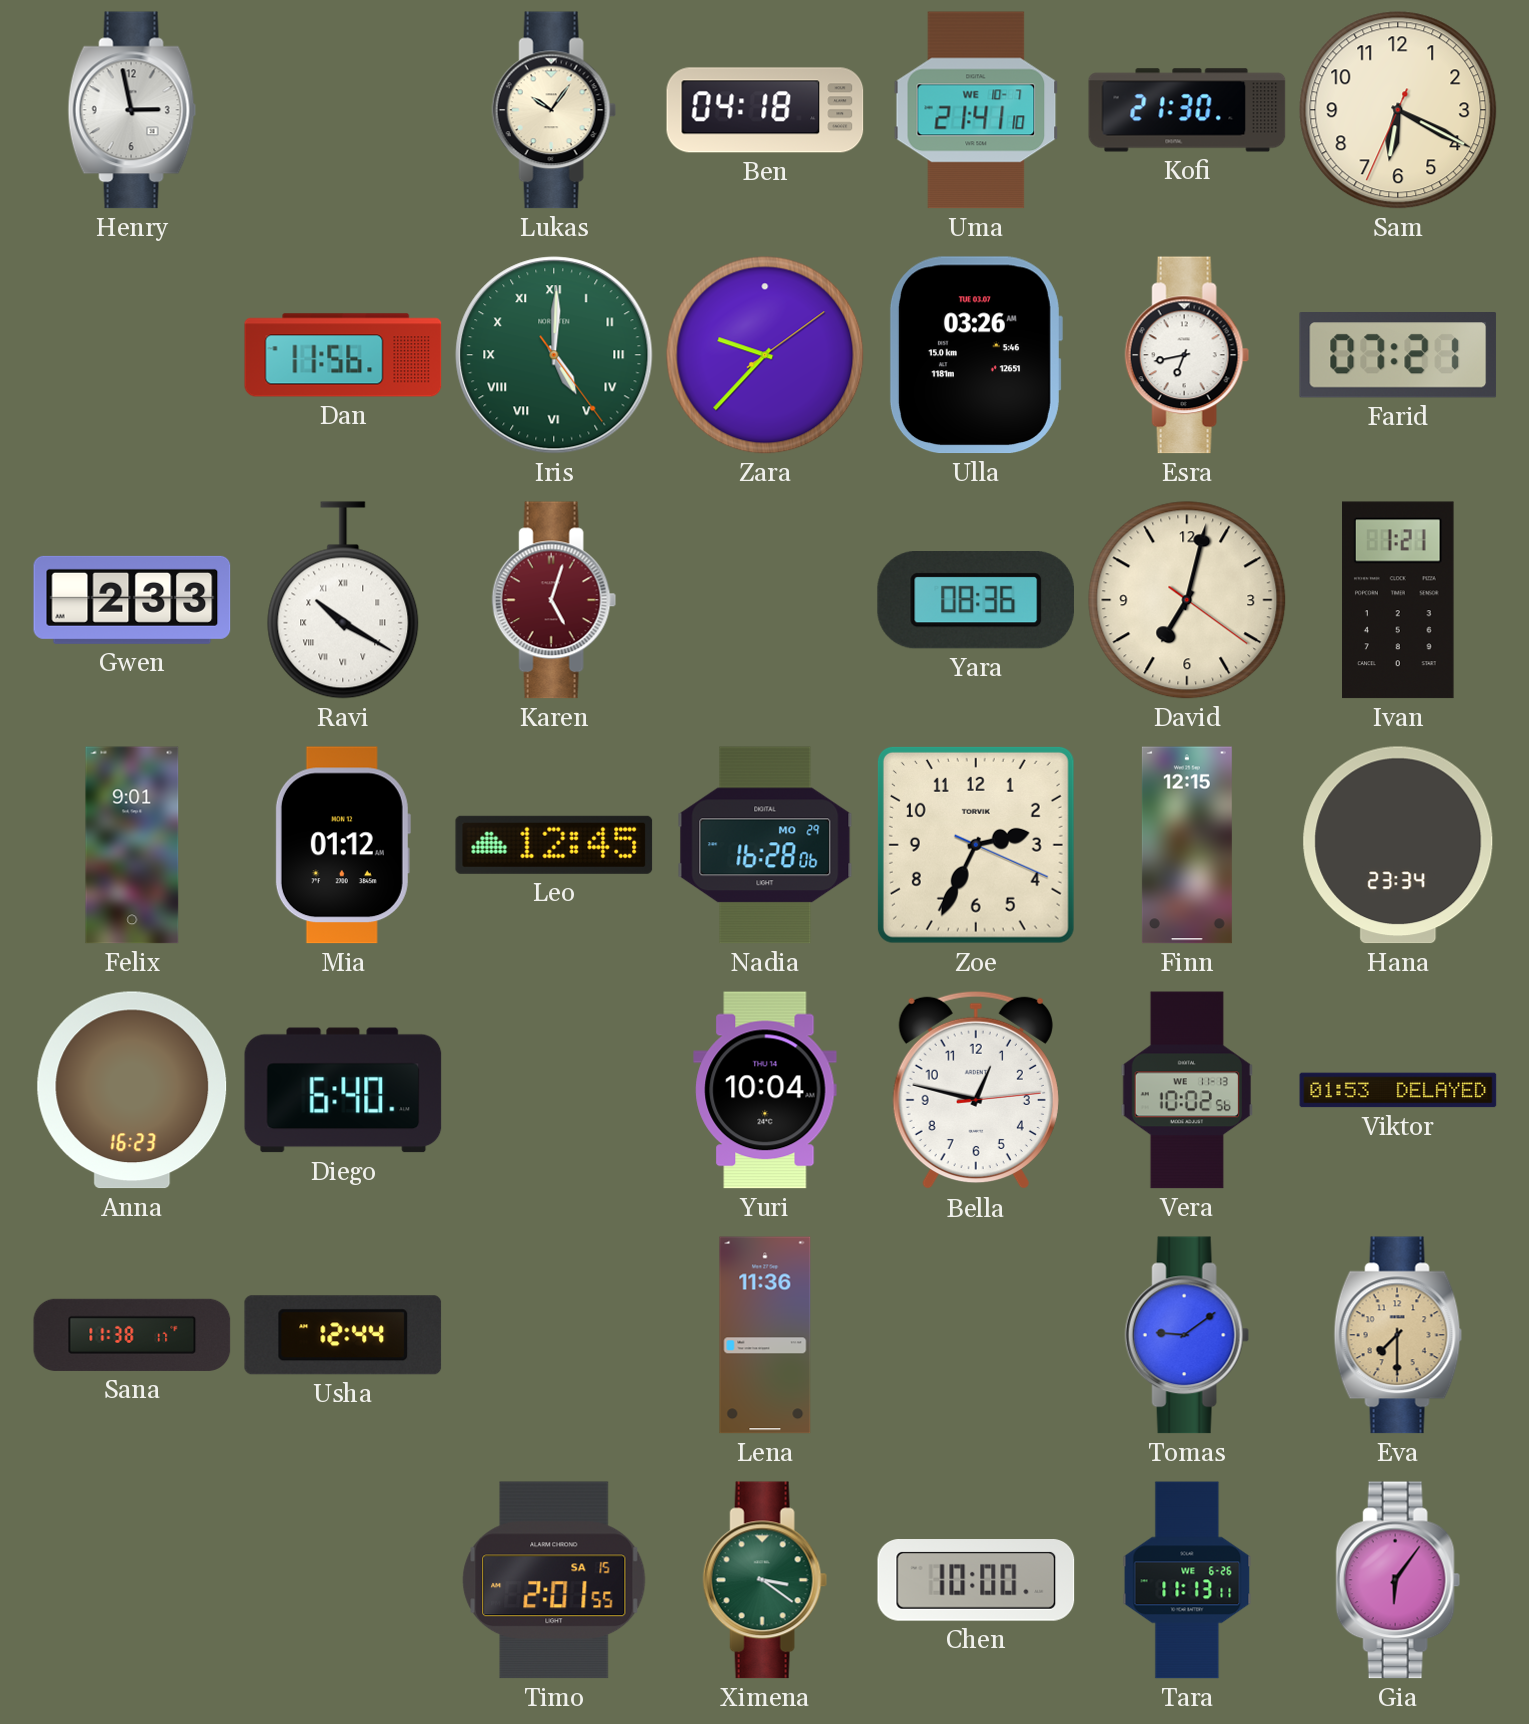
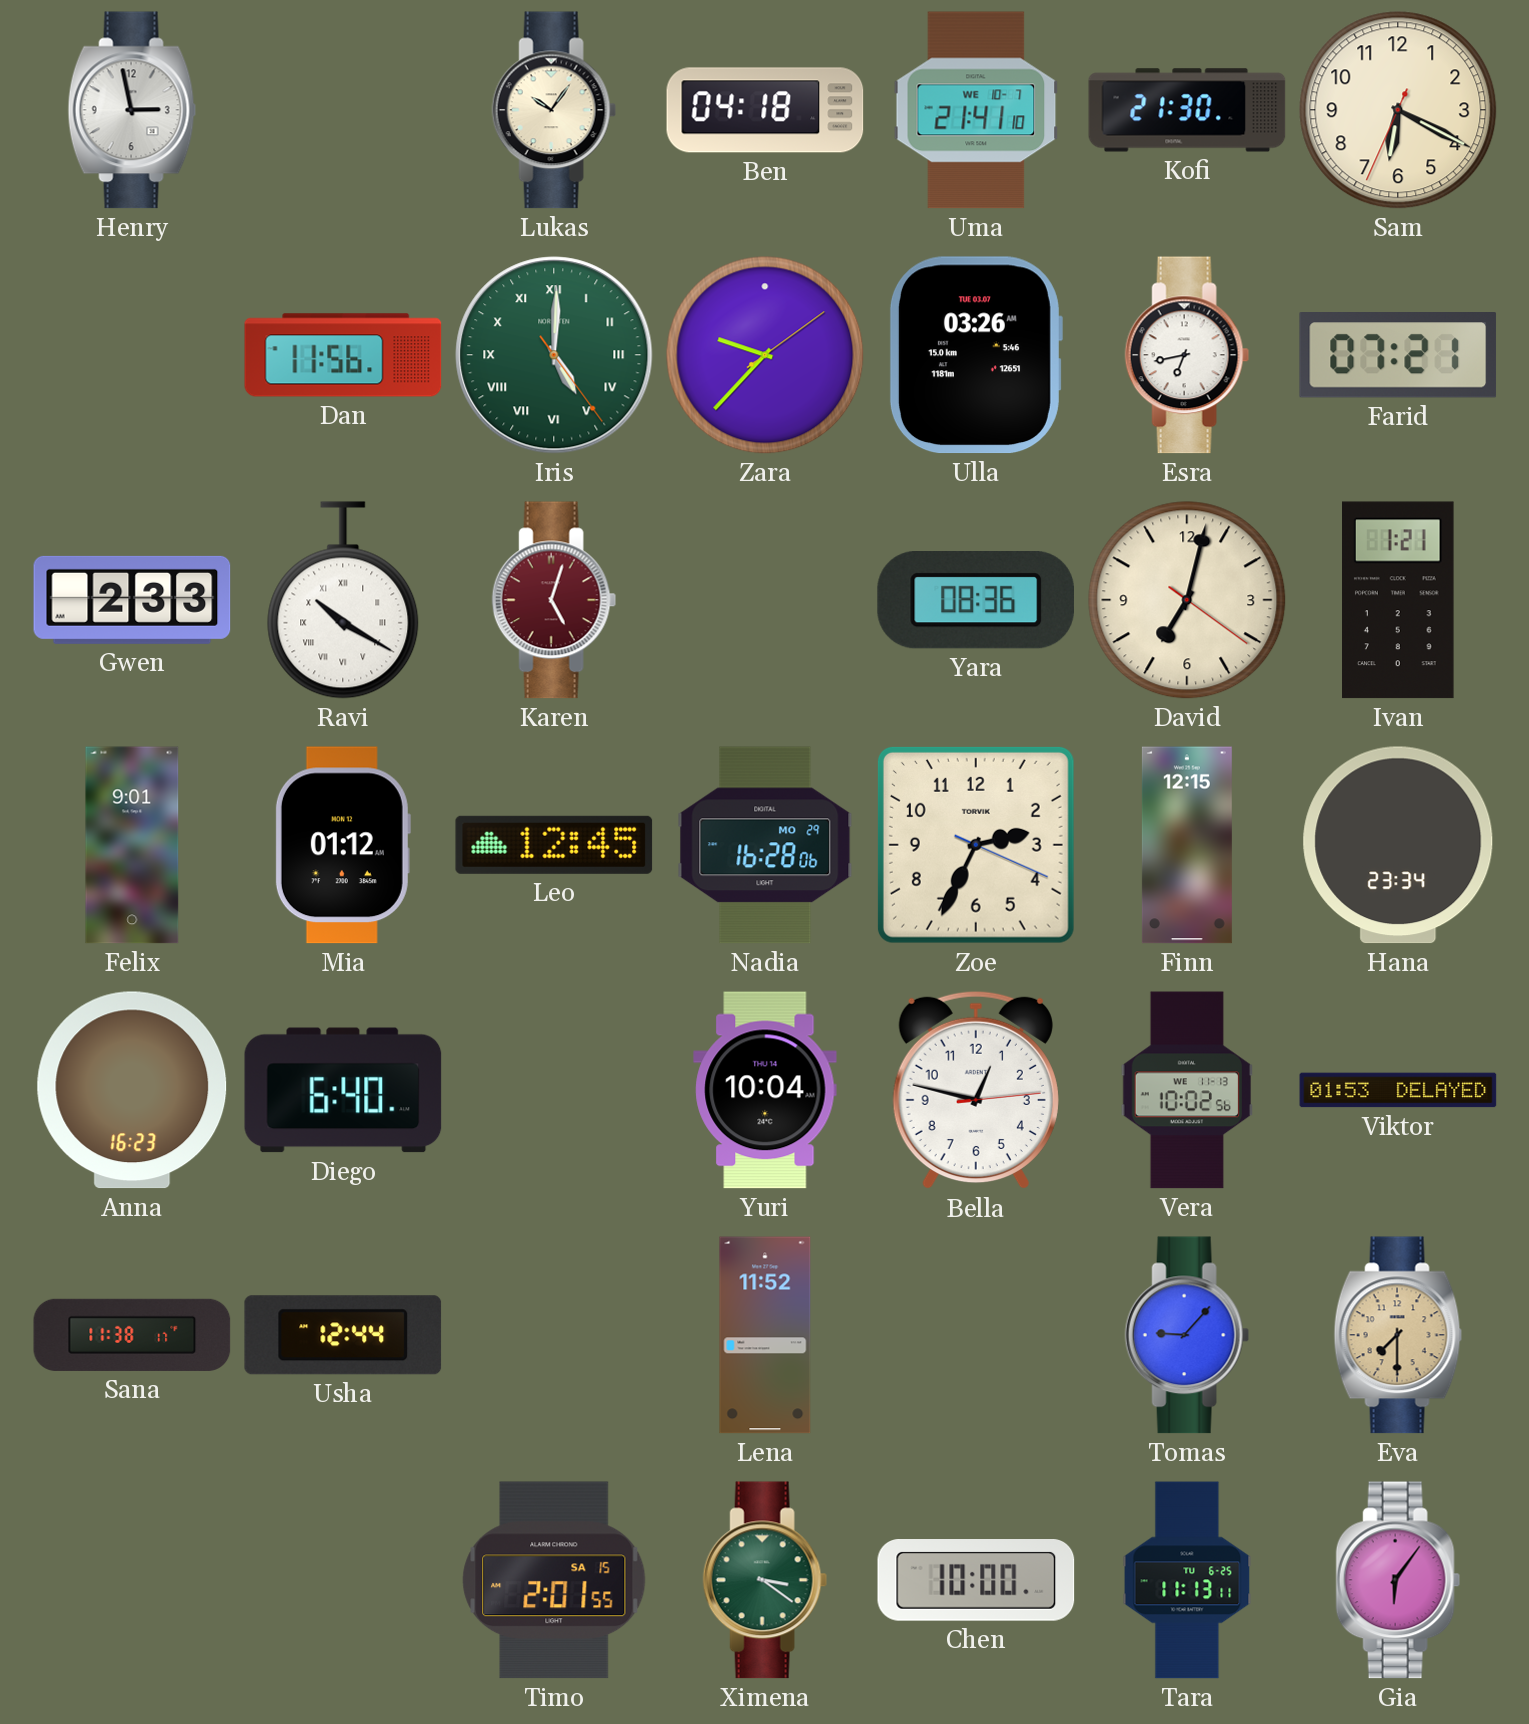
Lena: 11:36 -> 11:52
Tomas: 9:09 -> 9:07
Tara date: WE 6-26 -> TU 6-25
